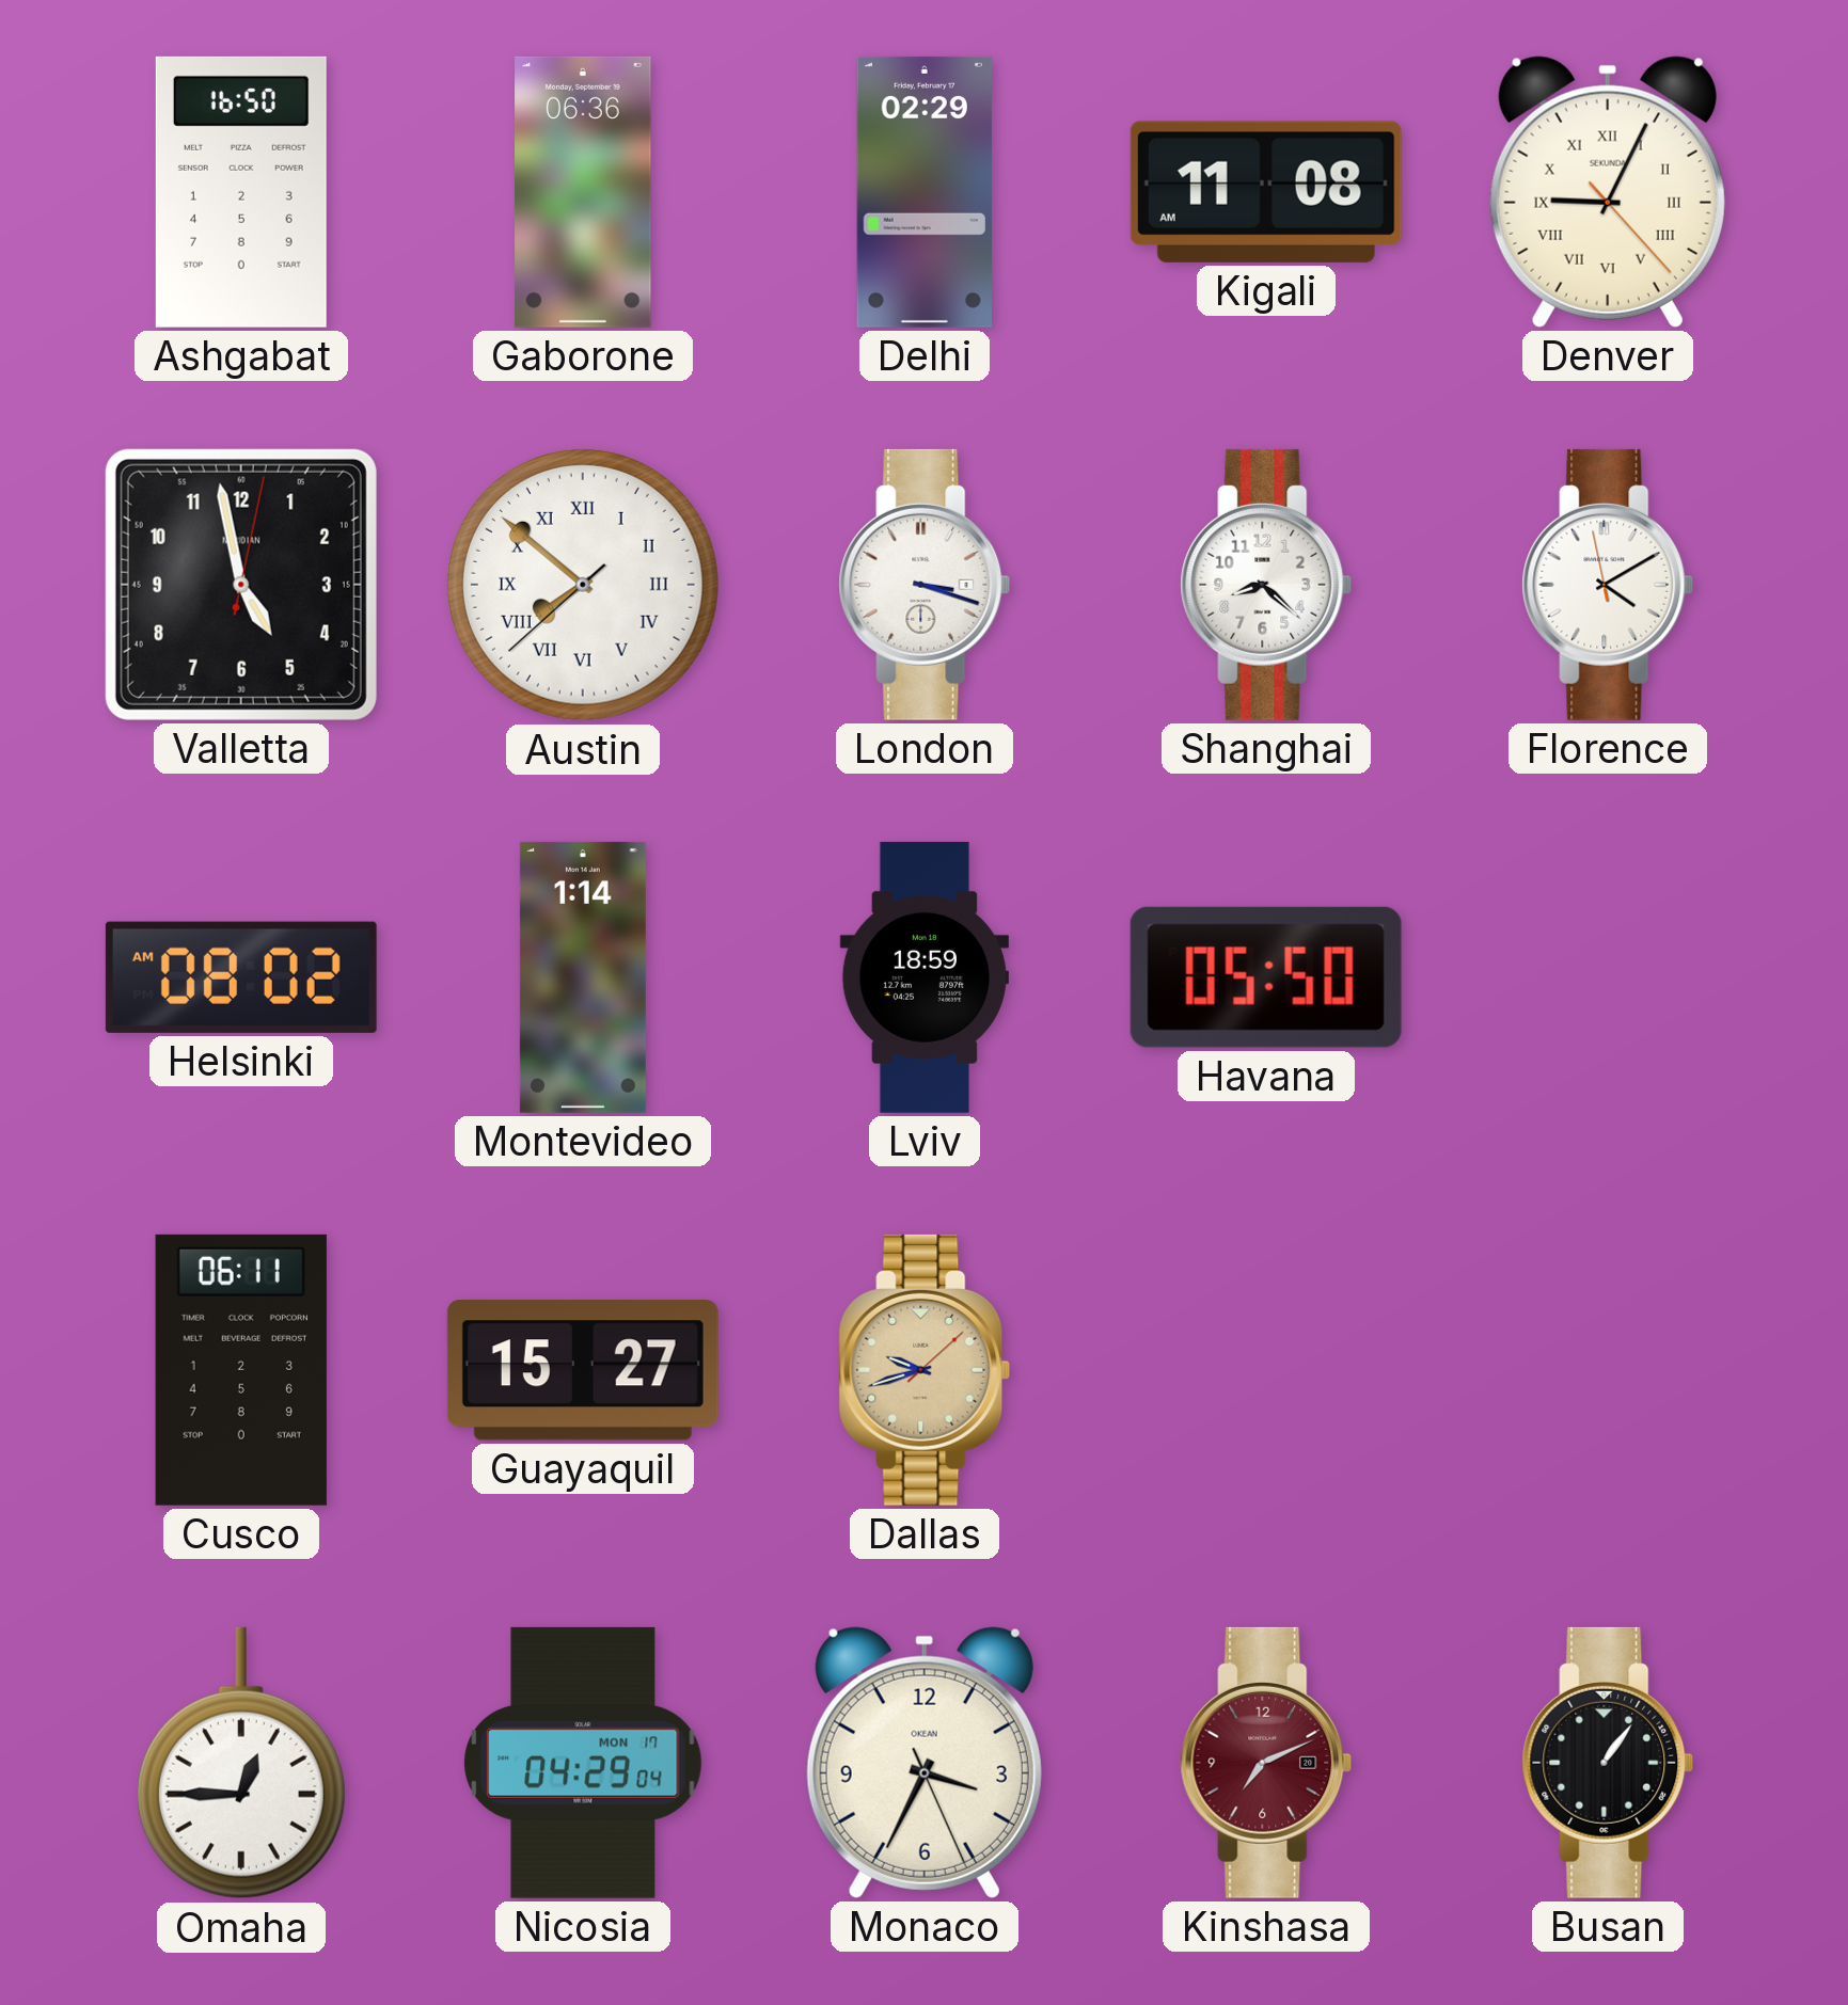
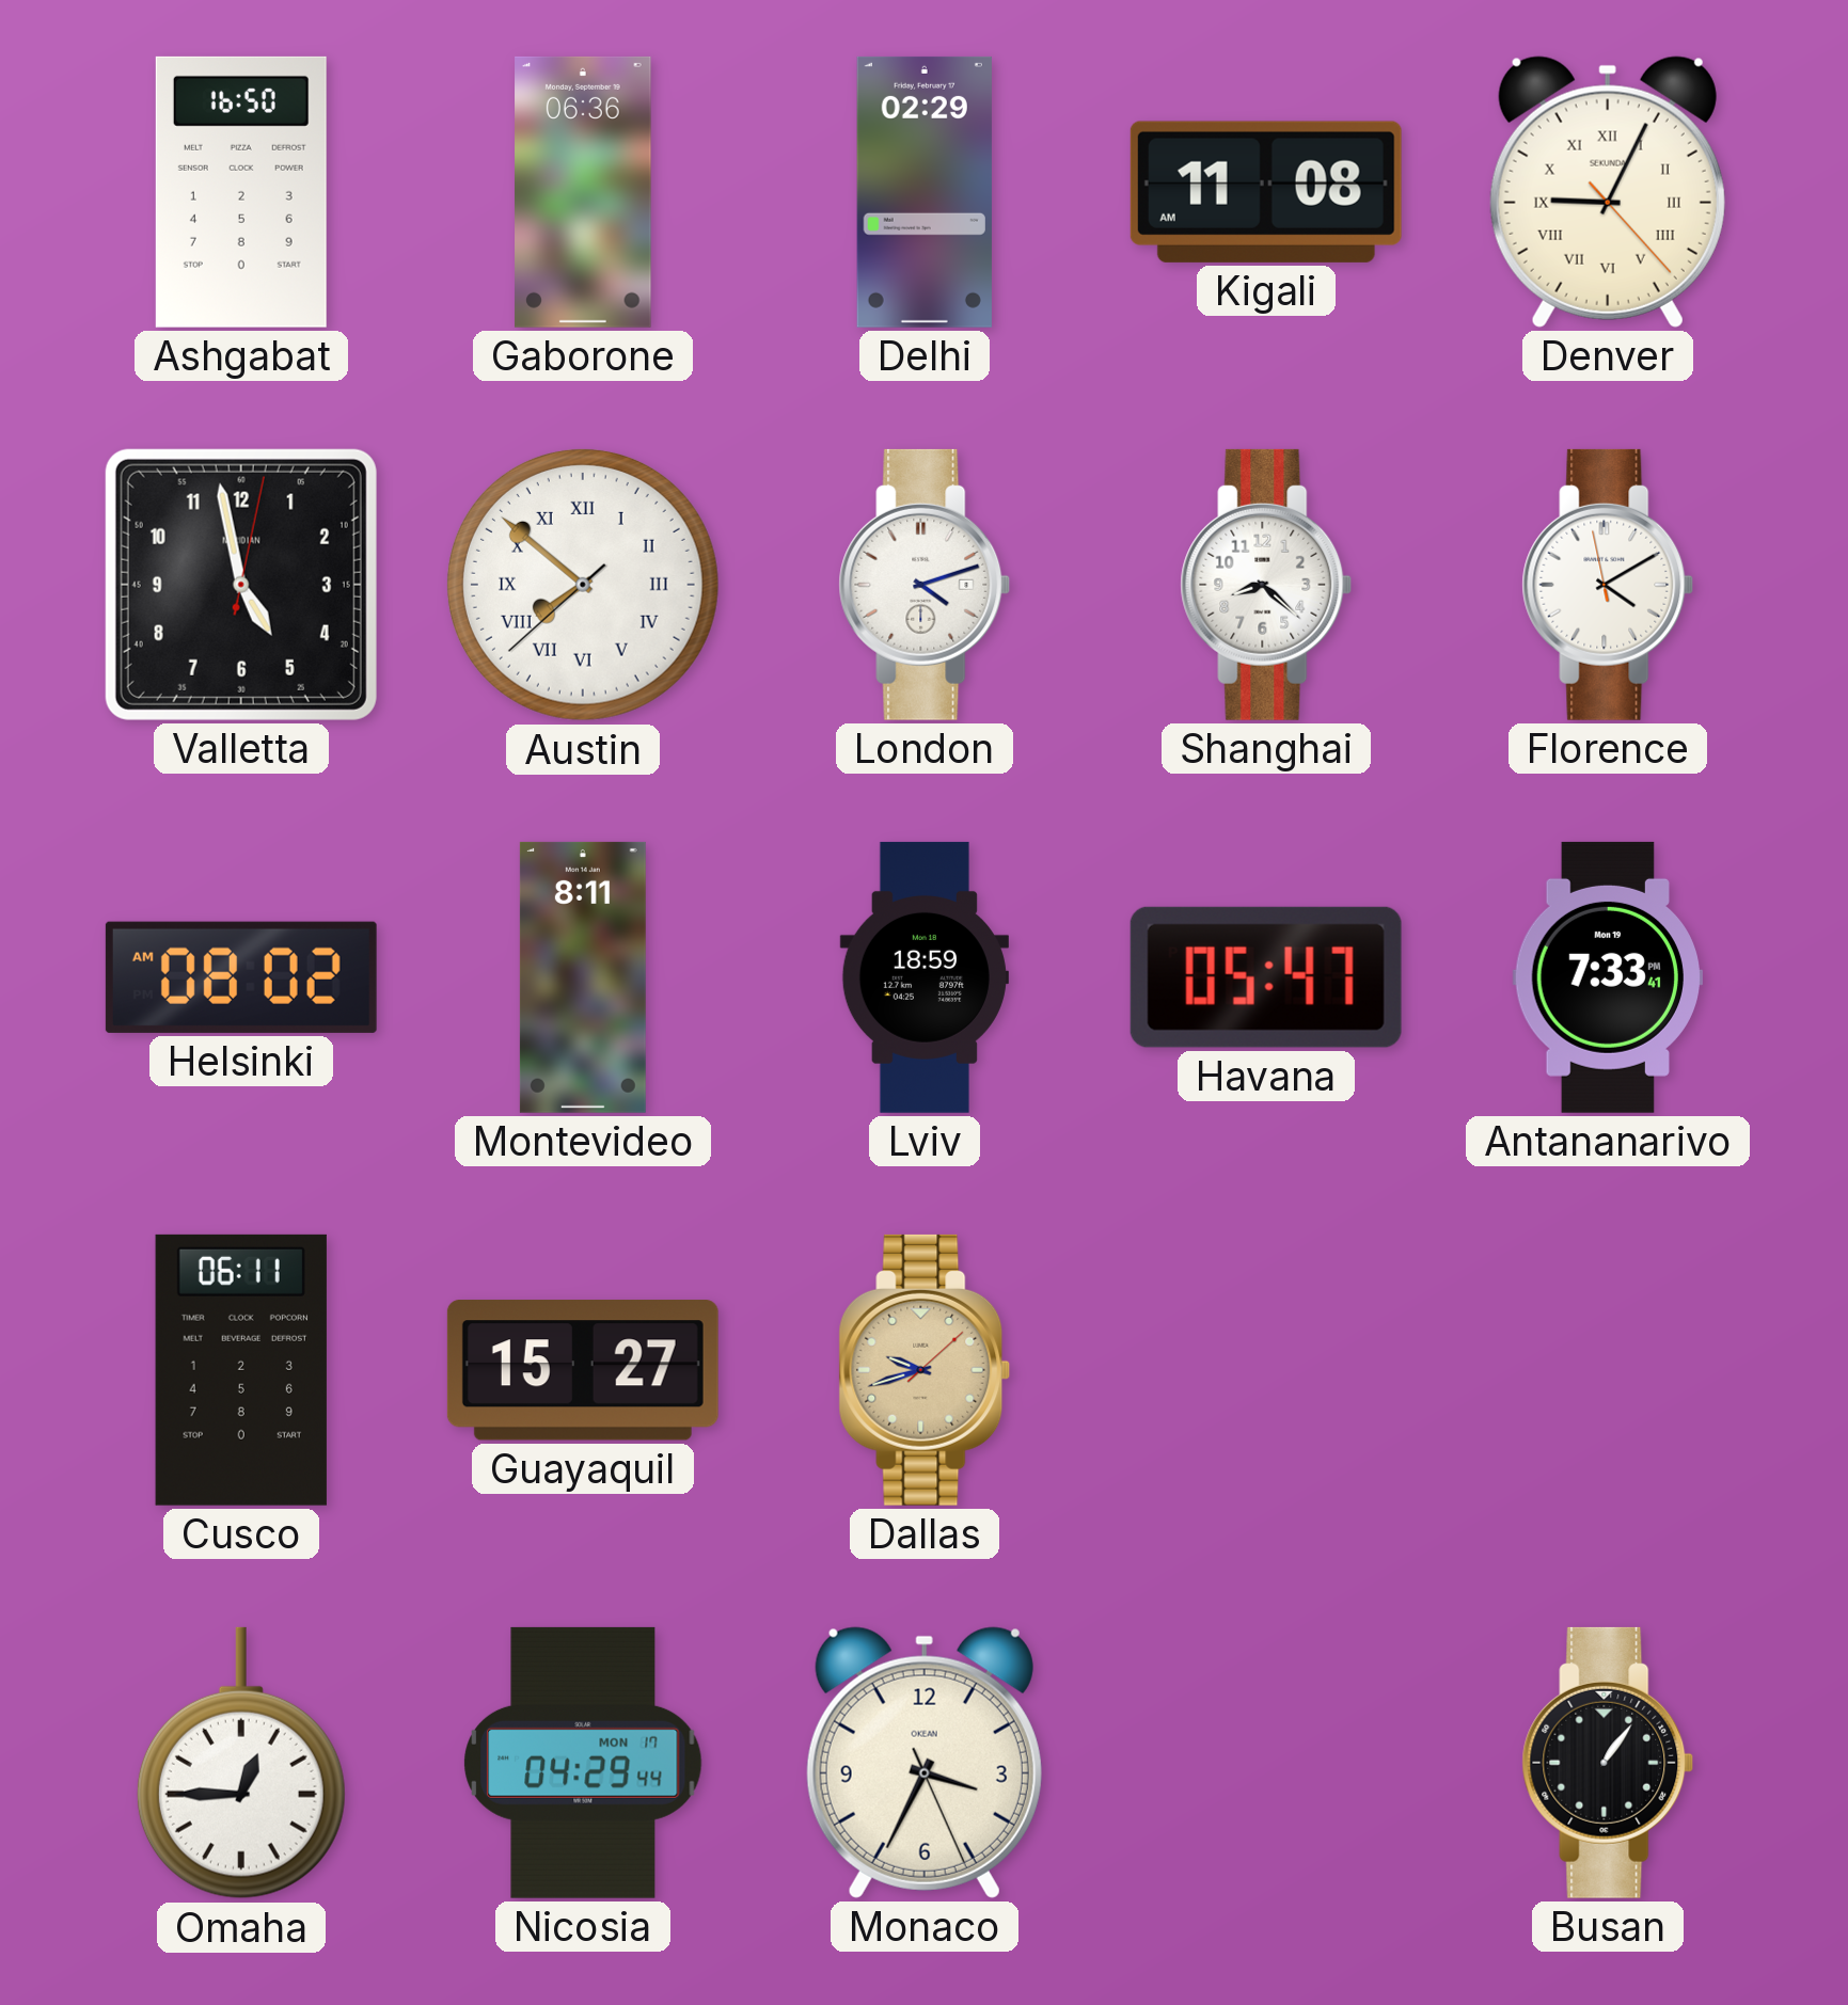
London: 3:18 -> 4:12
Montevideo: 1:14 -> 8:11
Havana: 05:50 -> 05:47
Antananarivo: none -> 7:33
Nicosia: 04:29:04 -> 04:29:44
Kinshasa: 7:11 -> none
